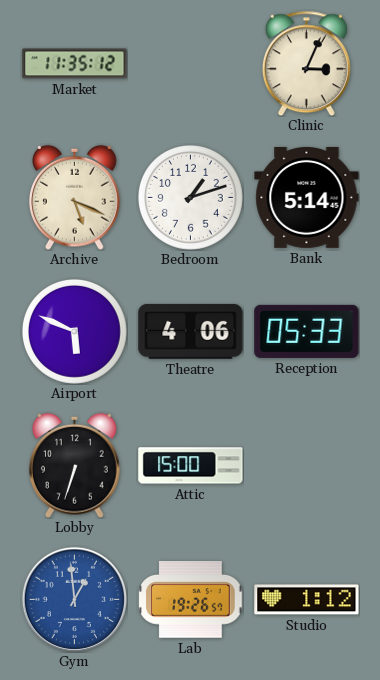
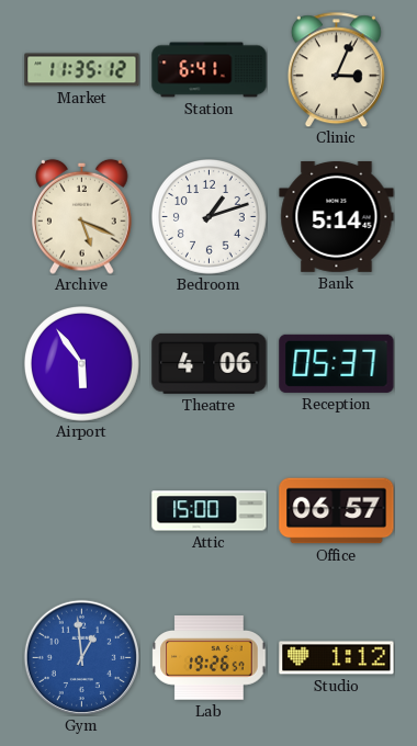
Station: none -> 6:41
Airport: 5:49 -> 5:54
Reception: 05:33 -> 05:37
Lobby: 6:33 -> none
Office: none -> 06:57
